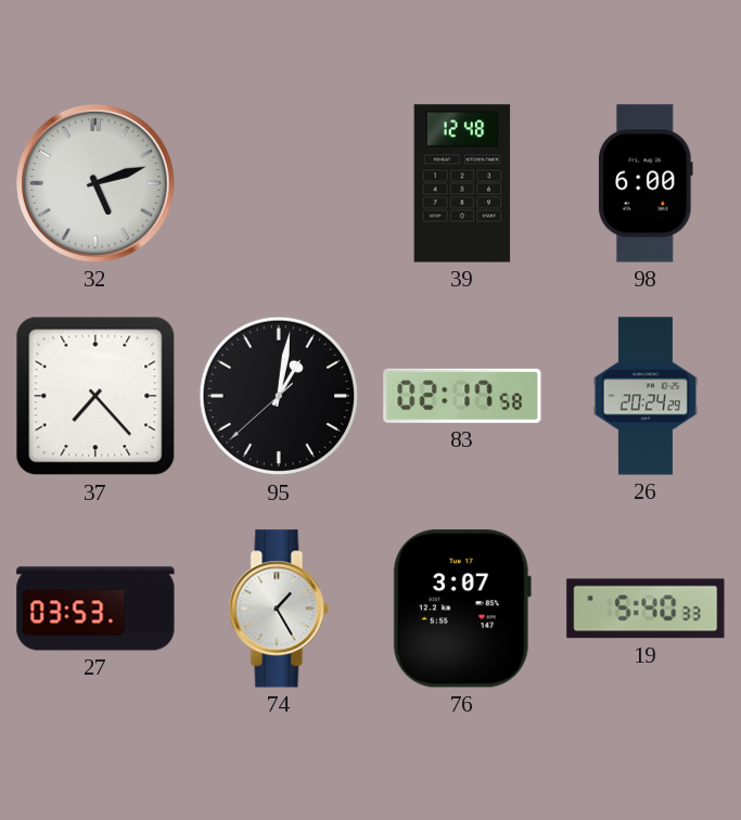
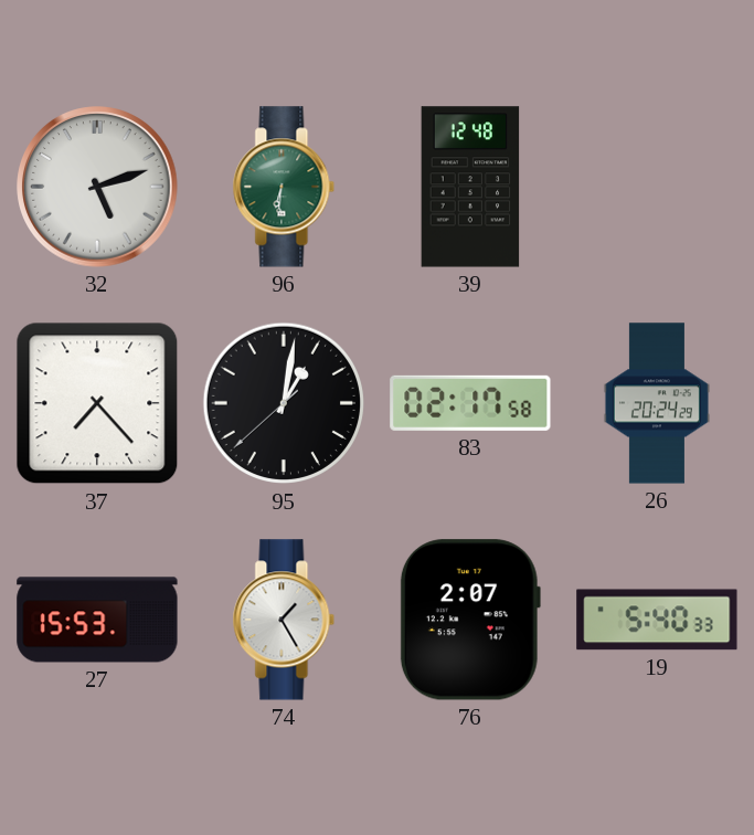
96: none -> 6:31
98: 6:00 -> none
27: 03:53 -> 15:53
76: 3:07 -> 2:07
